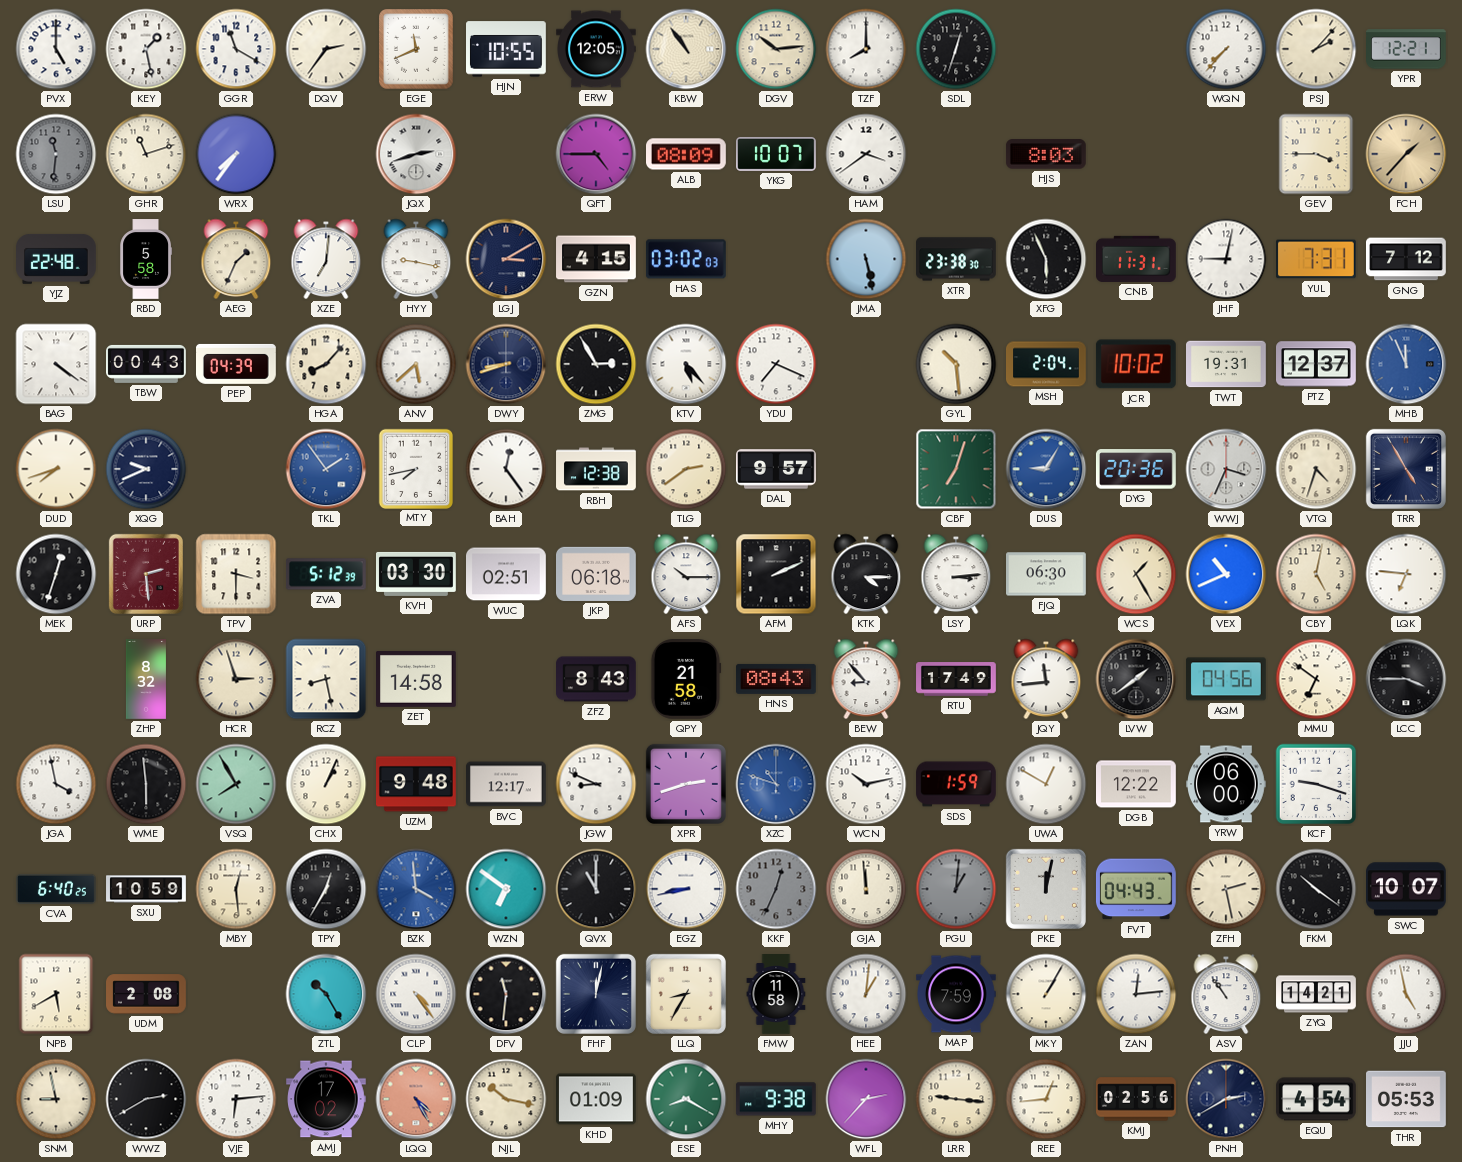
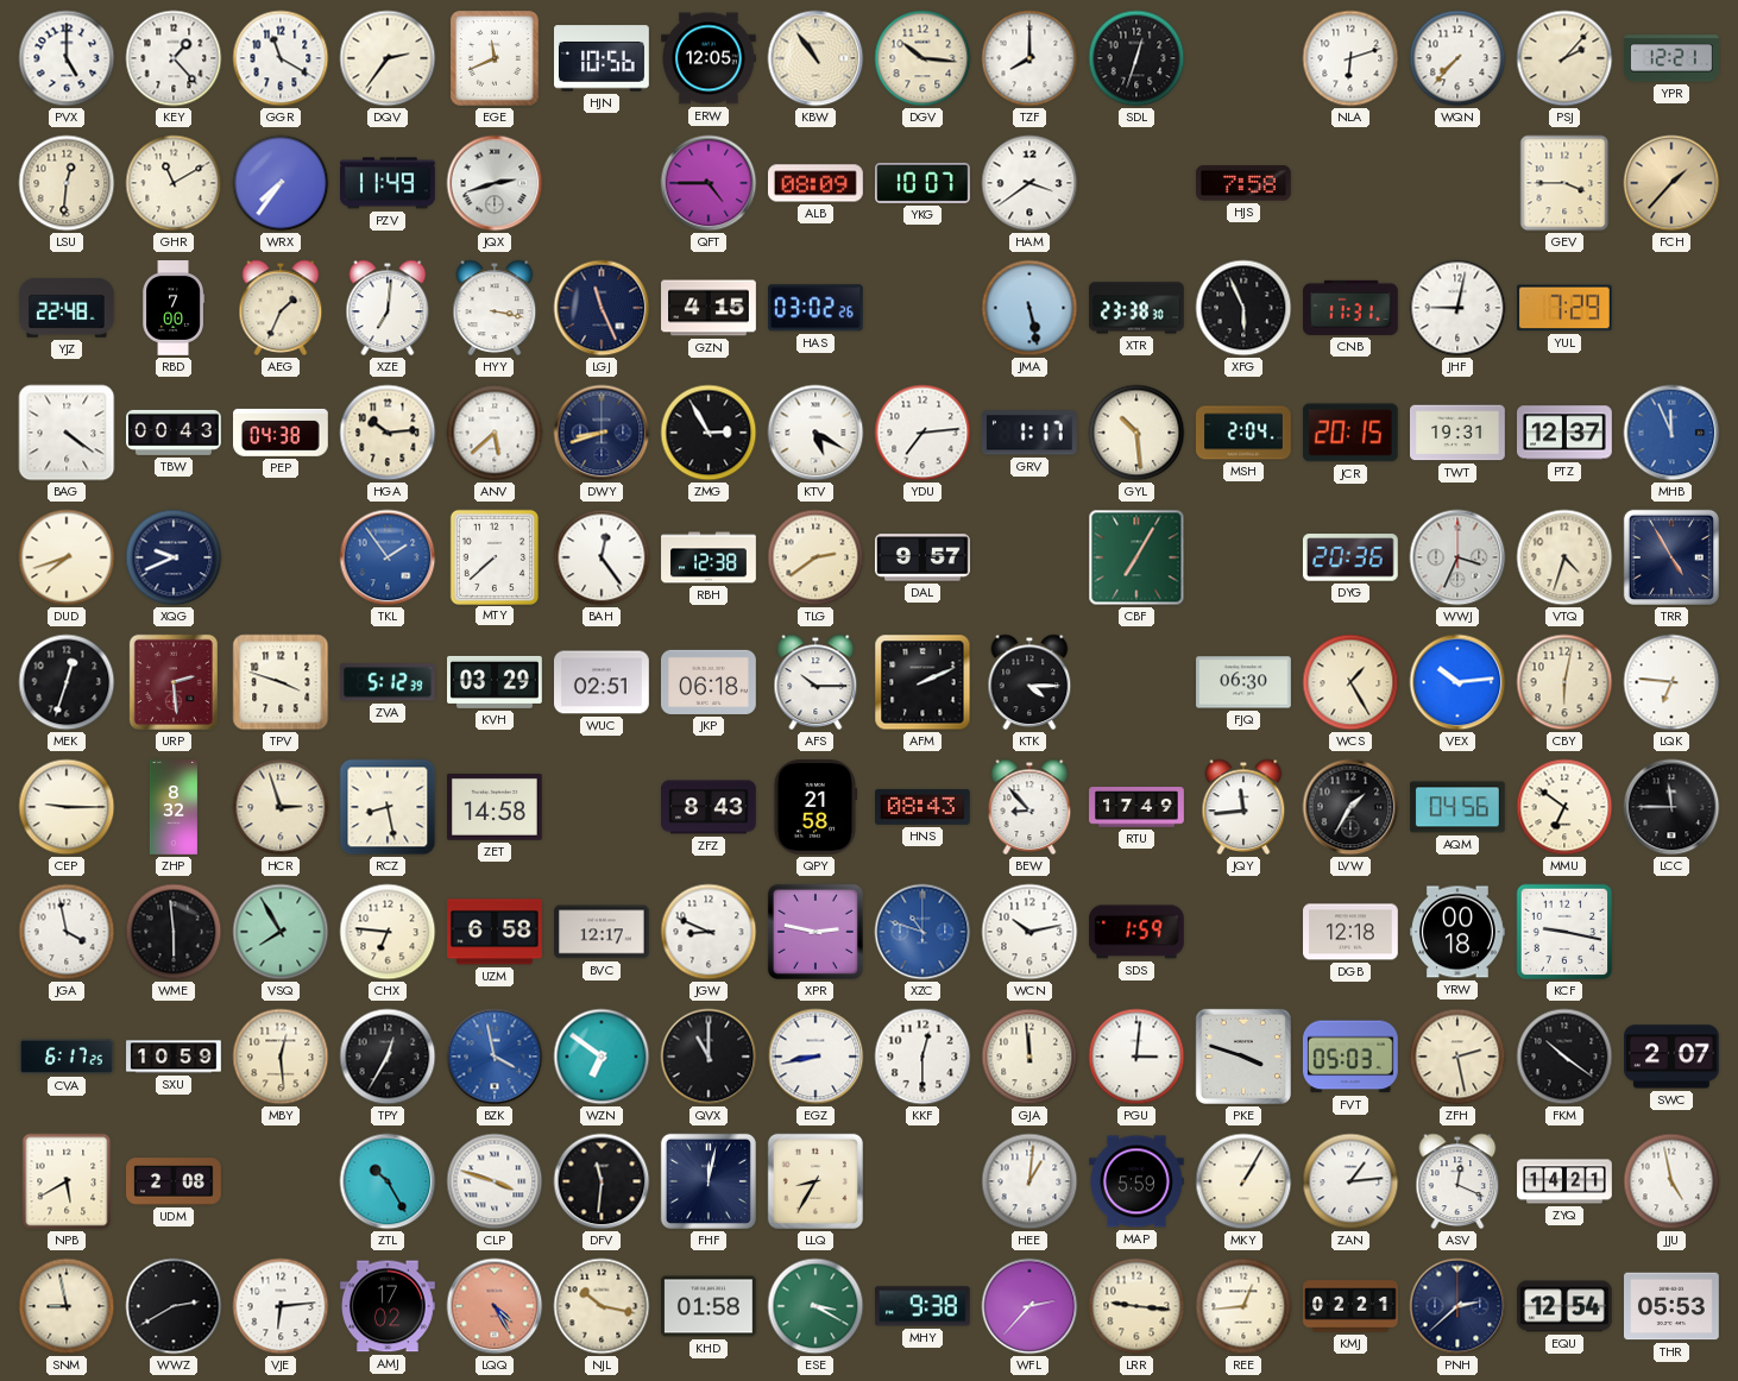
KEY: 1:28 -> 1:23
HJN: 10:55 -> 10:56
DGV: 10:14 -> 10:16
NLA: none -> 6:12
LSU: 11:31 -> 12:31
LSU dial: grey -> cream
GHR: 11:12 -> 11:10
PZV: none -> 11:49
HJS: 8:03 -> 7:58
RBD: 5:58 -> 7:00
HYY: 9:17 -> 3:17
LGJ: 3:10 -> 11:26
HAS: 03:02:03 -> 03:02:26
YUL: 7:31 -> 7:29
GNG: 7:12 -> none
PEP: 04:39 -> 04:38
HGA: 8:07 -> 10:14
KTV: 5:23 -> 5:20
YDU: 7:19 -> 7:14
GRV: none -> 1:17
JCR: 10:02 -> 20:15
MTY: 7:43 -> 7:38
CBF: 7:03 -> 7:05
DUS: 9:05 -> none
TPV: 3:30 -> 3:48
KVH: 03:30 -> 03:29
LSY: 3:14 -> none
VEX: 10:41 -> 10:14
CBY: 5:02 -> 6:02
CEP: none -> 9:15
LVW: 1:39 -> 1:35
LCC: 3:45 -> 11:45
CHX: 1:04 -> 6:46
UZM: 9:48 -> 6:58
XPR: 2:42 -> 2:47
UWA: 12:50 -> none
DGB: 12:22 -> 12:18
YRW: 06:00 -> 00:18
KCF: 9:18 -> 9:17
CVA: 6:40 -> 6:17
BZK: 3:59 -> 3:58
KKF: 12:34 -> 12:30
KKF dial: grey -> white
PGU: 1:01 -> 3:01
PGU dial: grey -> white
PKE: 12:02 -> 3:48
FVT: 04:43 -> 05:03
SWC: 10:07 -> 2:07
CLP: 4:24 -> 3:48
FMW: 11:58 -> none
MAP: 7:59 -> 5:59
ZAN: 12:14 -> 1:14
ASV: 10:54 -> 12:19
KHD: 01:09 -> 01:58
ESE: 8:20 -> 3:20
KMJ: 02:56 -> 02:21
PNH: 2:40 -> 2:38
EQU: 4:54 -> 12:54
